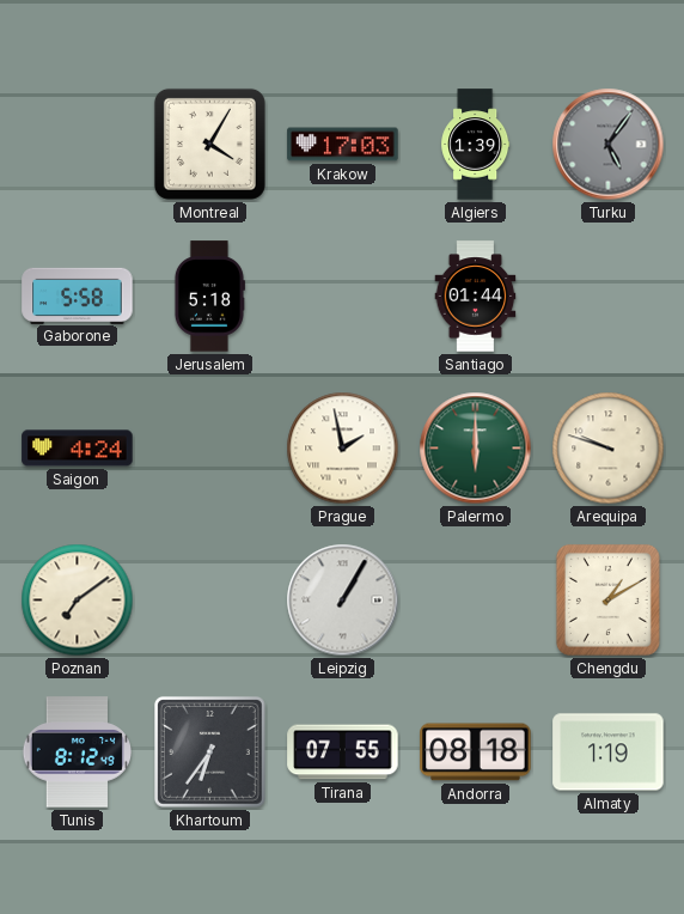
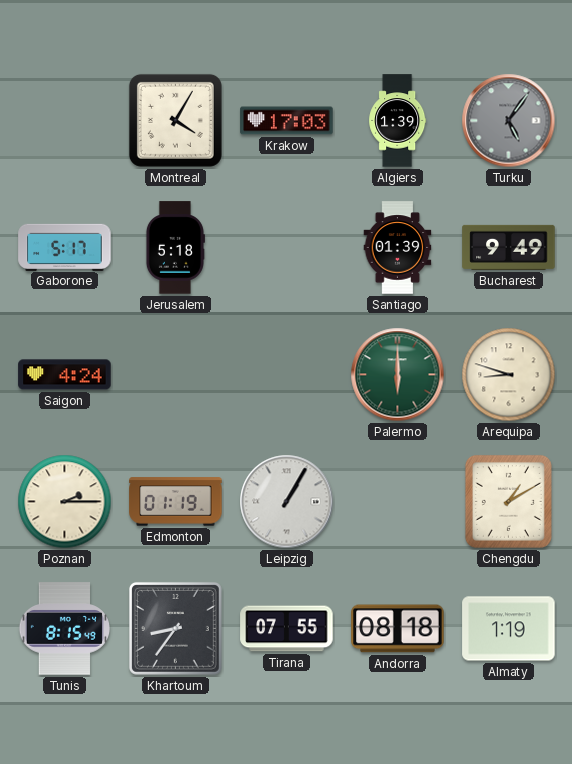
Gaborone: 5:58 -> 5:17
Santiago: 01:44 -> 01:39
Bucharest: none -> 9:49
Prague: 1:58 -> none
Arequipa: 9:48 -> 8:48
Poznan: 7:09 -> 2:15
Edmonton: none -> 01:19
Tunis: 8:12 -> 8:15
Khartoum: 6:36 -> 8:36
